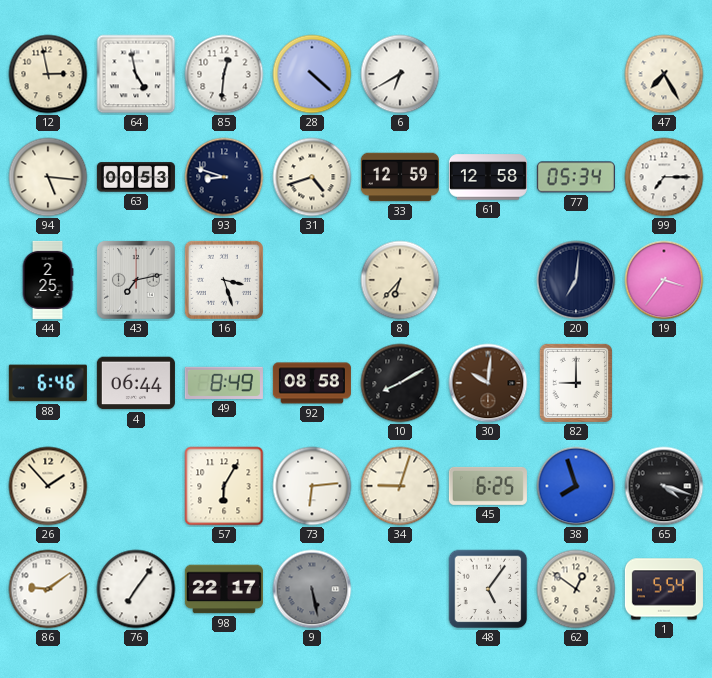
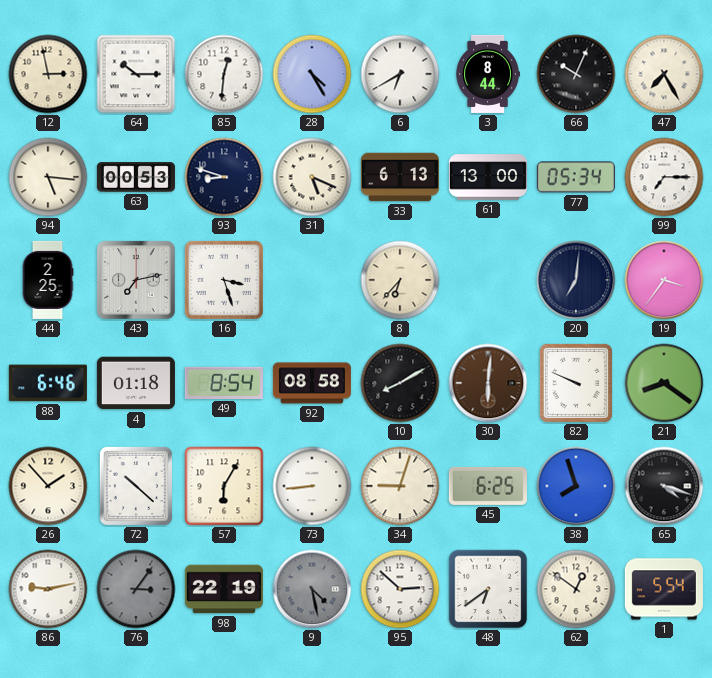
64: 4:58 -> 10:15
28: 4:22 -> 4:25
3: none -> 8:44
66: none -> 10:04
31: 4:42 -> 5:19
33: 12:59 -> 6:13
61: 12:58 -> 13:00
4: 06:44 -> 01:18
49: 8:49 -> 8:54
30: 10:01 -> 6:01
82: 9:00 -> 9:49
21: none -> 8:21
72: none -> 10:22
73: 6:14 -> 8:44
86: 9:09 -> 9:13
76: 7:06 -> 3:06
76 dial: white -> grey
98: 22:17 -> 22:19
9: 5:28 -> 4:28
95: none -> 2:52
48: 5:06 -> 6:39
